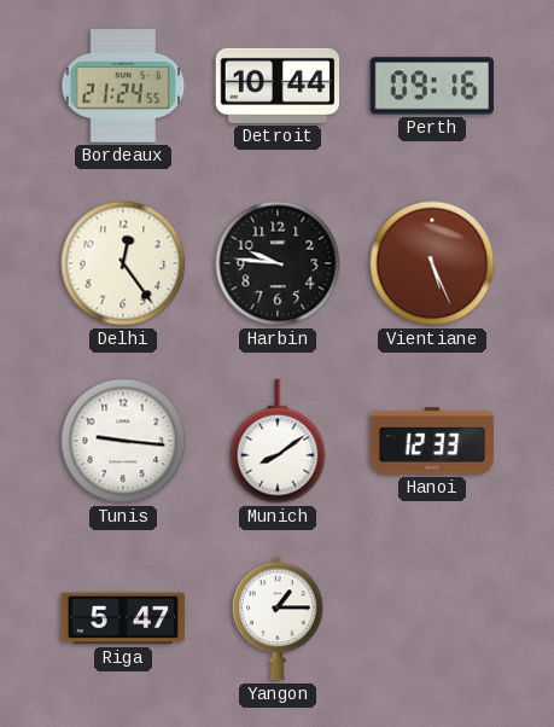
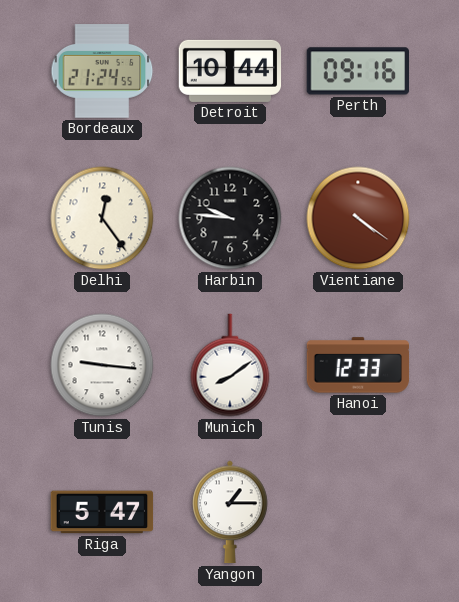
Vientiane: 5:26 -> 4:21
